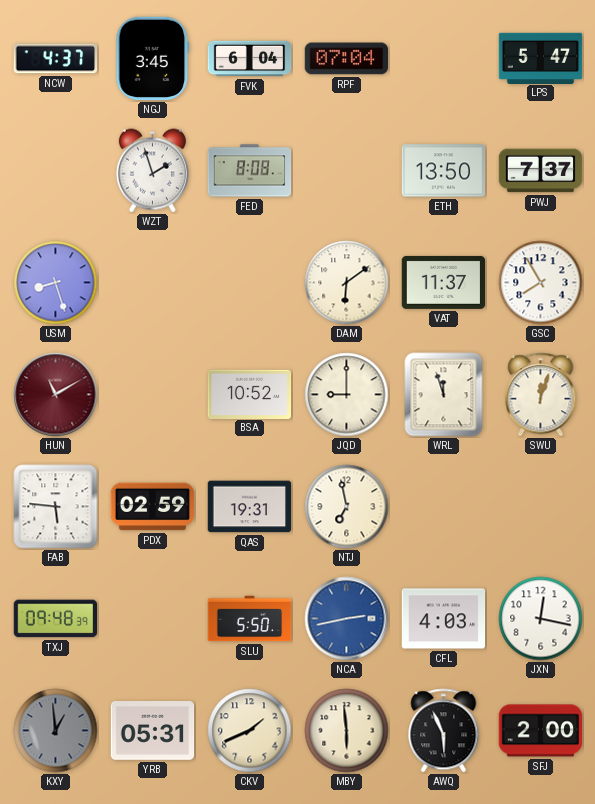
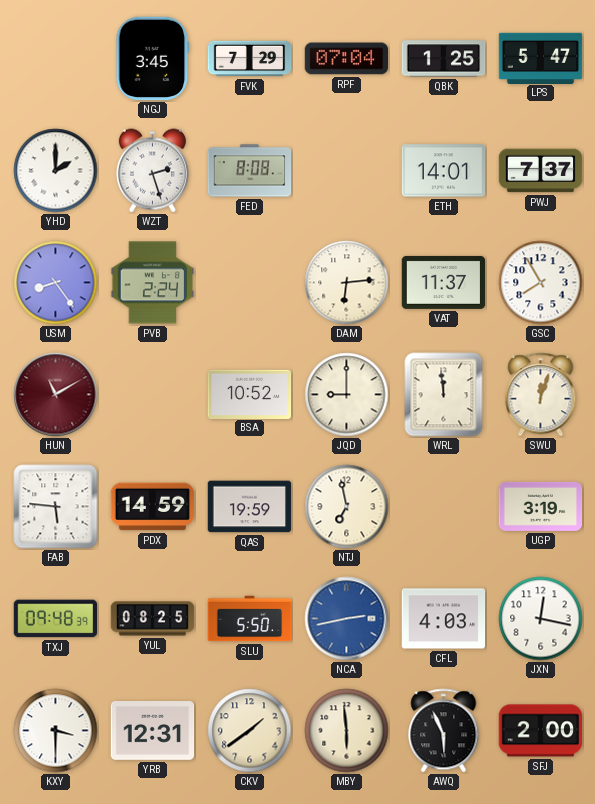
NCW: 4:37 -> none
FVK: 6:04 -> 7:29
QBK: none -> 1:25
YHD: none -> 2:00
WZT: 1:57 -> 2:27
ETH: 13:50 -> 14:01
USM: 8:27 -> 8:24
PVB: none -> 2:24
DAM: 6:09 -> 6:14
WRL: 11:57 -> 11:59
PDX: 02:59 -> 14:59
QAS: 19:31 -> 19:59
UGP: none -> 3:19
YUL: none -> 08:25
KXY: 12:59 -> 3:30
KXY dial: grey -> white
YRB: 05:31 -> 12:31
CKV: 1:41 -> 1:39
